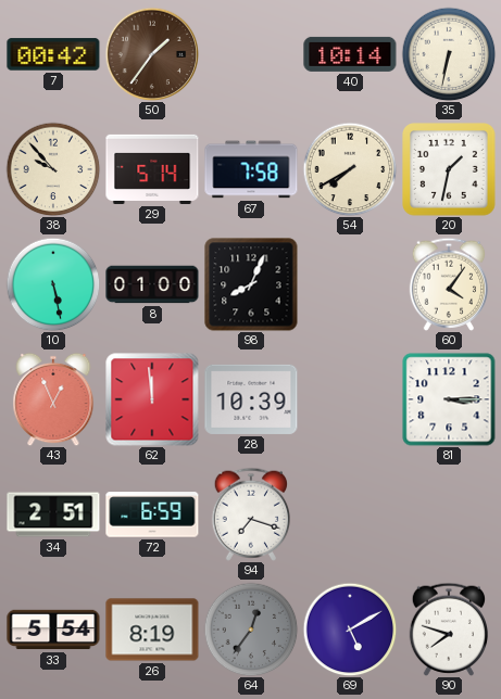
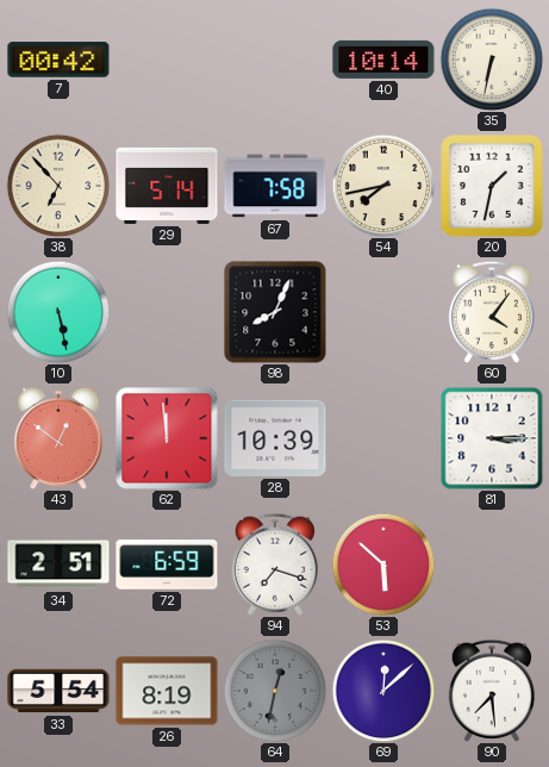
50: 1:36 -> none
38: 9:53 -> 6:53
54: 7:40 -> 7:43
8: 01:00 -> none
43: 12:56 -> 12:51
53: none -> 5:52
64: 12:36 -> 12:32
69: 5:10 -> 12:08
90: 7:48 -> 7:29
